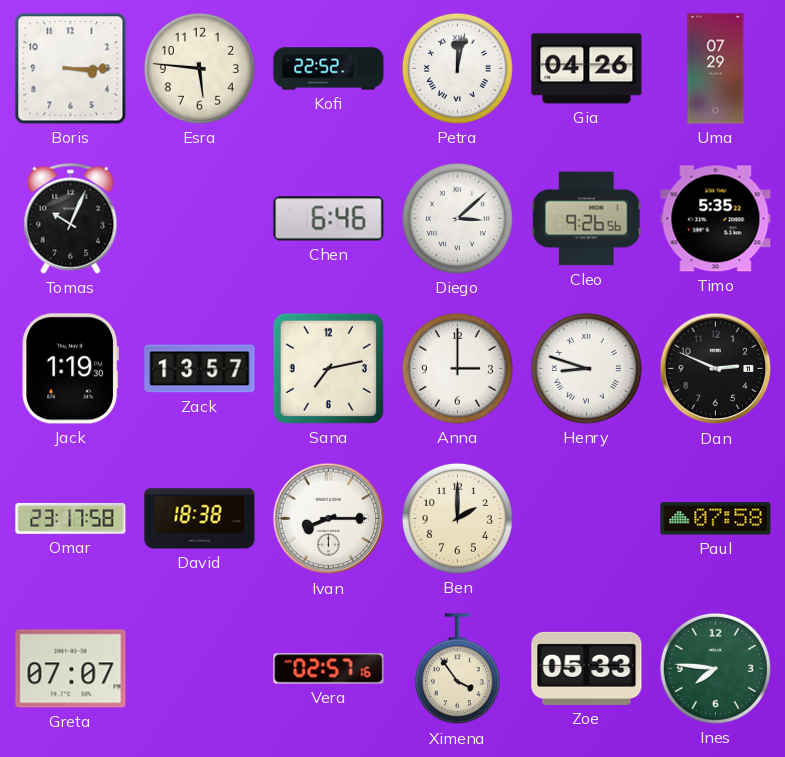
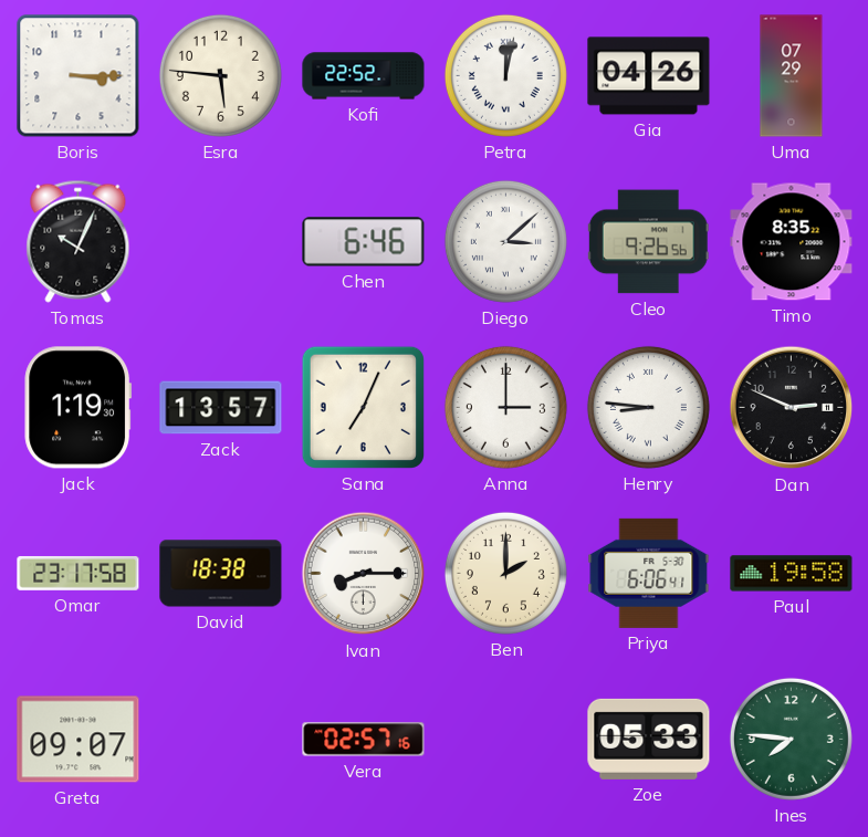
Timo: 5:35 -> 8:35
Sana: 7:13 -> 7:04
Henry: 8:48 -> 8:46
Priya: none -> 6:06
Paul: 07:58 -> 19:58
Greta: 07:07 -> 09:07
Ximena: 3:54 -> none
